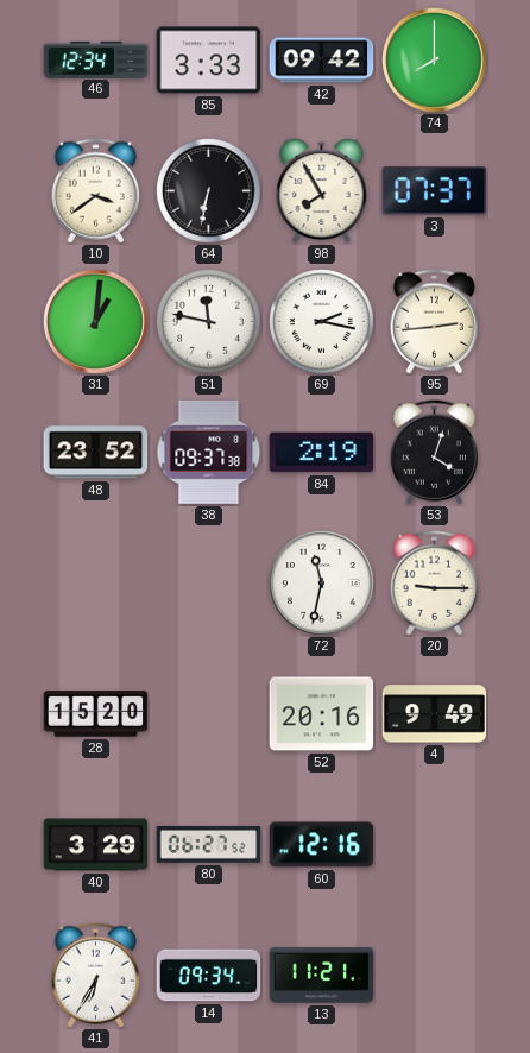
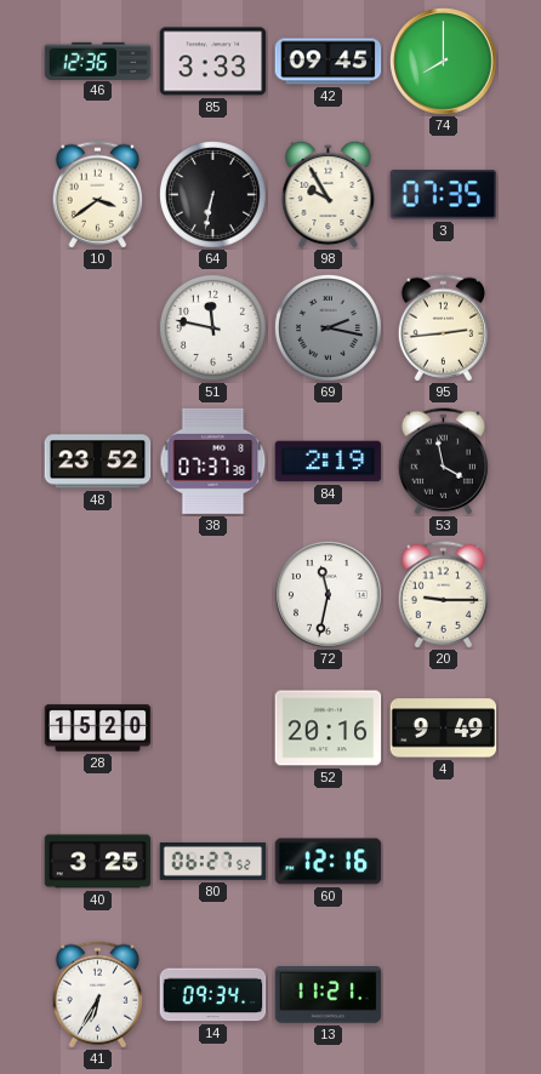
46: 12:34 -> 12:36
42: 09:42 -> 09:45
98: 7:55 -> 9:55
3: 07:37 -> 07:35
31: 1:01 -> none
69 dial: white -> grey
38: 09:37 -> 07:37
53: 4:03 -> 3:58
40: 3:29 -> 3:25
